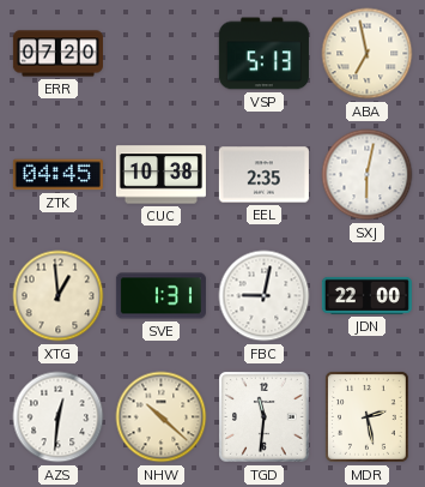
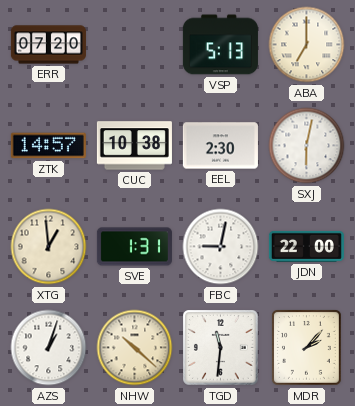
ABA: 6:58 -> 7:00
ZTK: 04:45 -> 14:57
EEL: 2:35 -> 2:30
AZS: 12:31 -> 1:03
MDR: 2:28 -> 2:07
